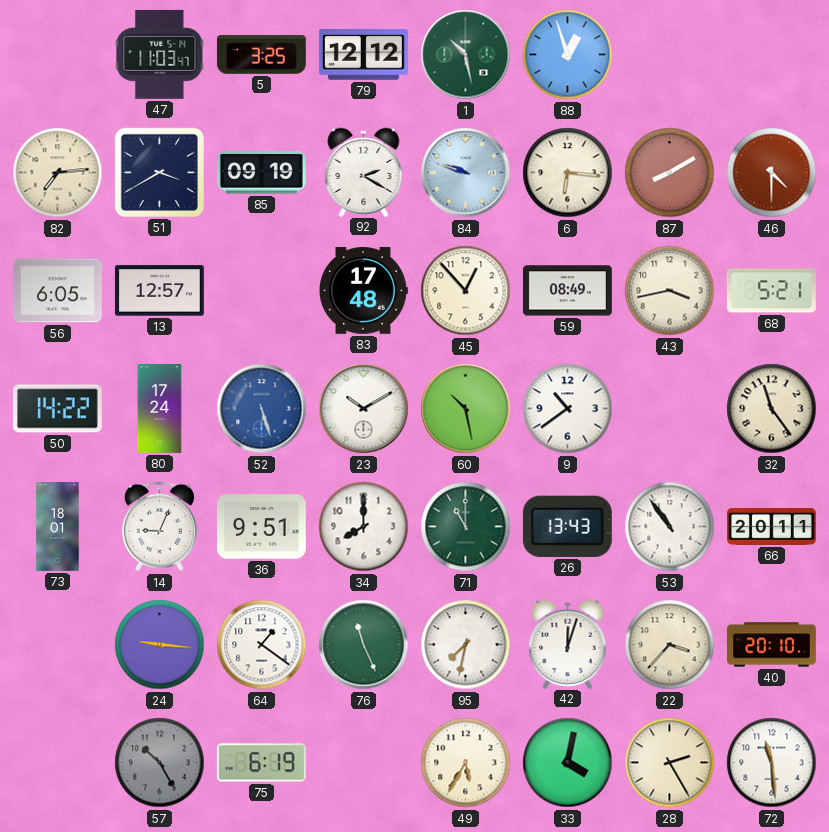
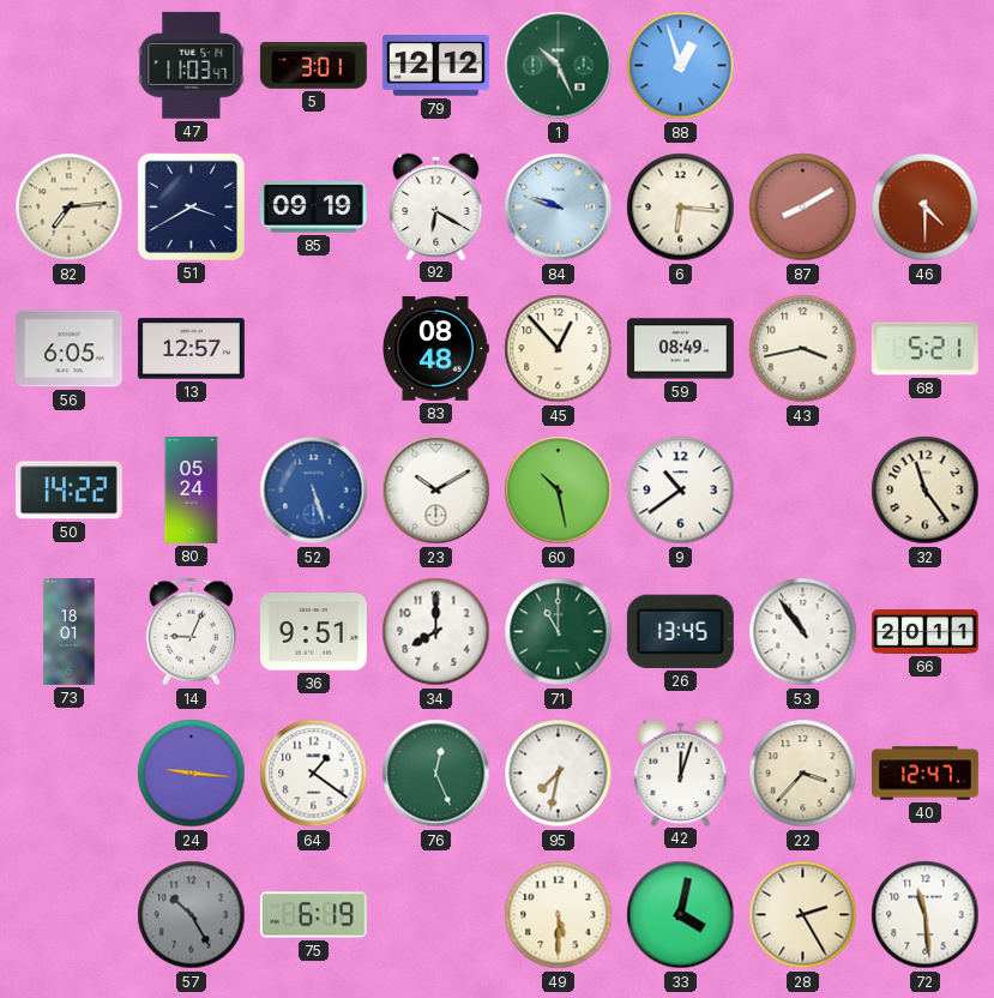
5: 3:25 -> 3:01
1: 10:28 -> 10:26
92: 2:20 -> 6:20
83: 17:48 -> 08:48
80: 17:24 -> 05:24
26: 13:43 -> 13:45
76: 11:26 -> 12:26
40: 20:10 -> 12:47
49: 5:35 -> 5:30
